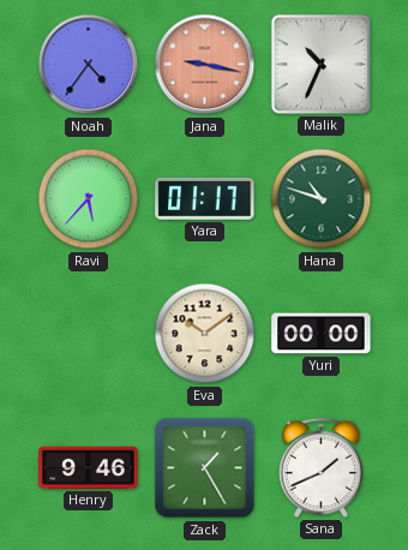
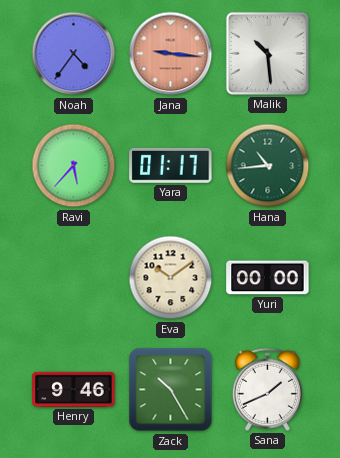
Jana: 9:17 -> 9:16
Malik: 10:34 -> 10:29
Hana: 10:48 -> 10:44
Zack: 1:25 -> 10:25
